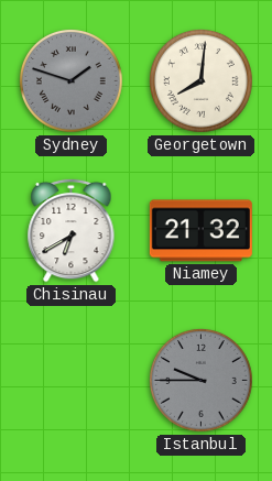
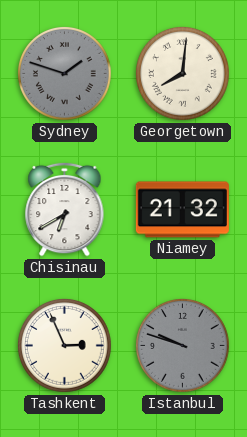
Tashkent: none -> 2:56
Istanbul: 9:45 -> 9:48
